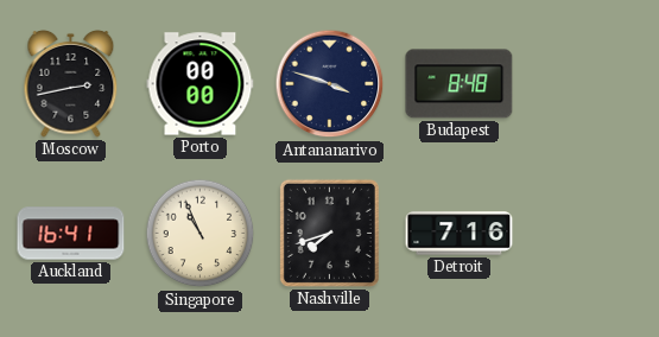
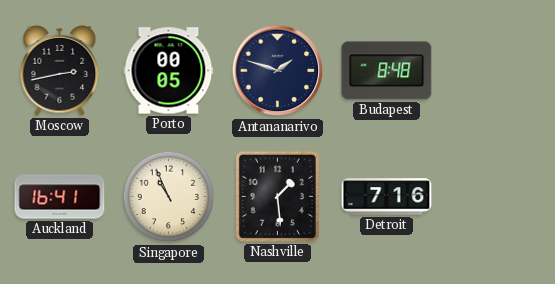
Porto: 00:00 -> 00:05
Antananarivo: 3:48 -> 1:48
Nashville: 7:42 -> 1:29
